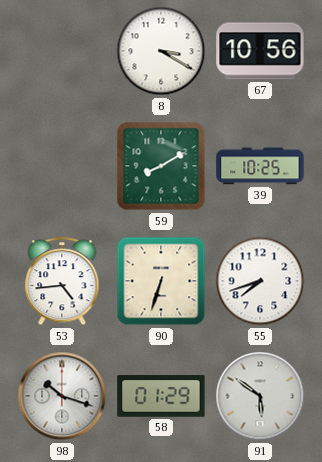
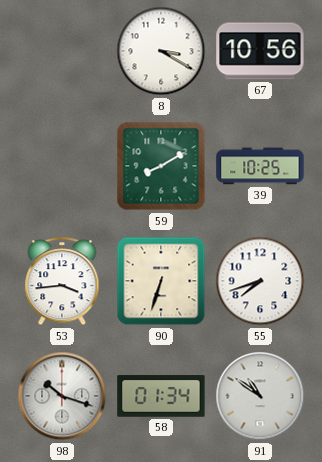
53: 4:44 -> 3:44
58: 01:29 -> 01:34
91: 5:51 -> 10:51
